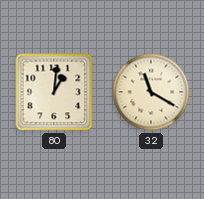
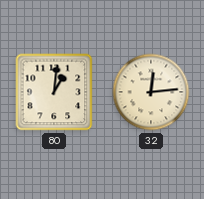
32: 11:20 -> 12:14
